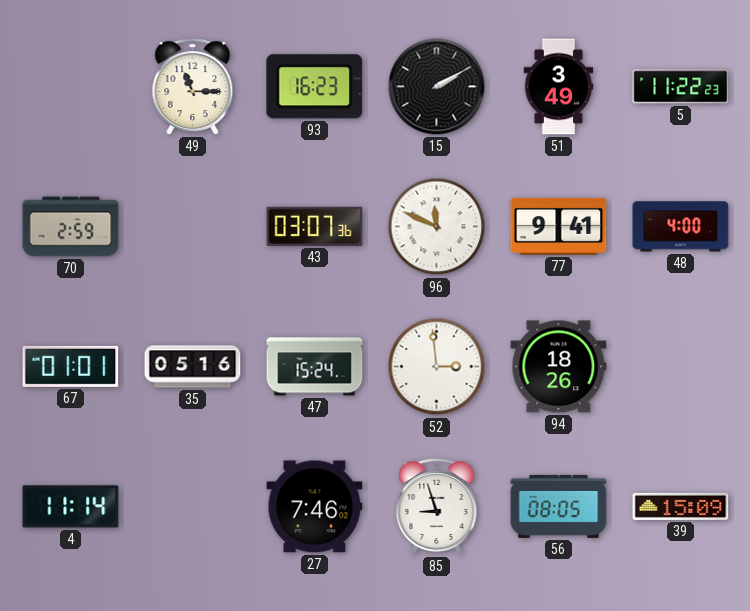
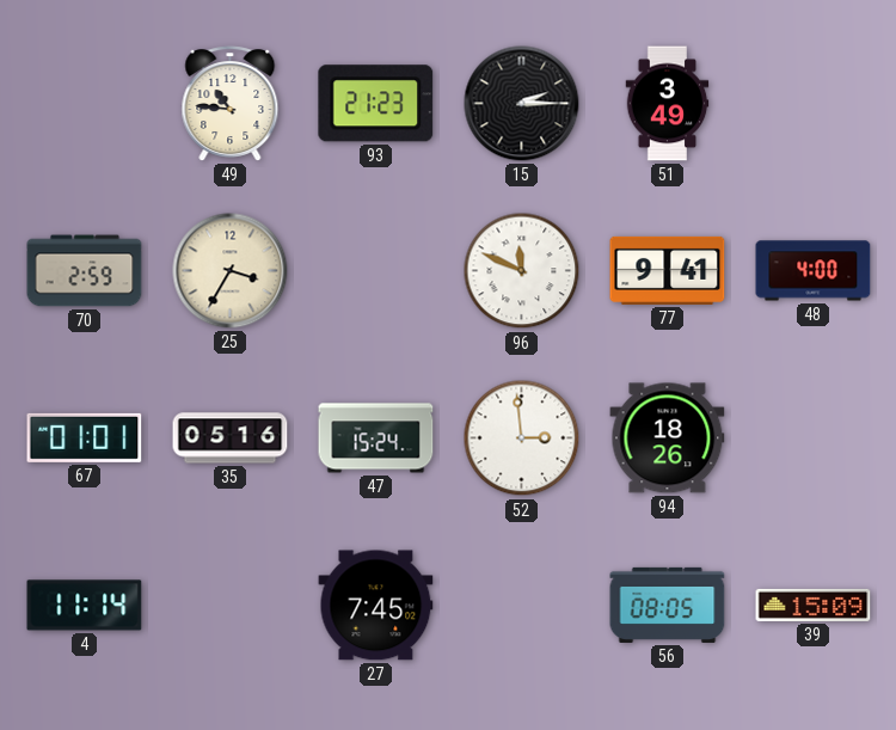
49: 11:15 -> 10:46
93: 16:23 -> 21:23
15: 2:10 -> 2:15
5: 11:22 -> none
25: none -> 3:35
43: 03:07 -> none
27: 7:46 -> 7:45
85: 8:57 -> none
